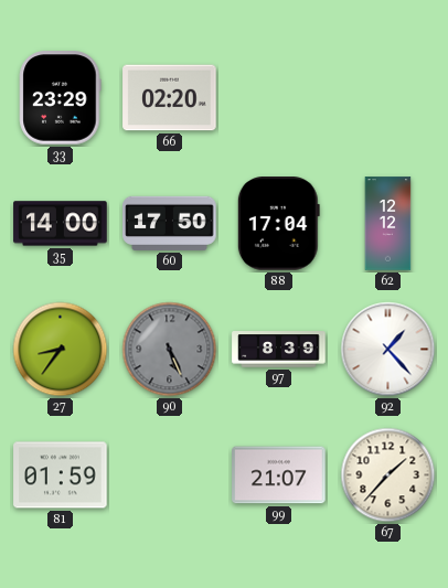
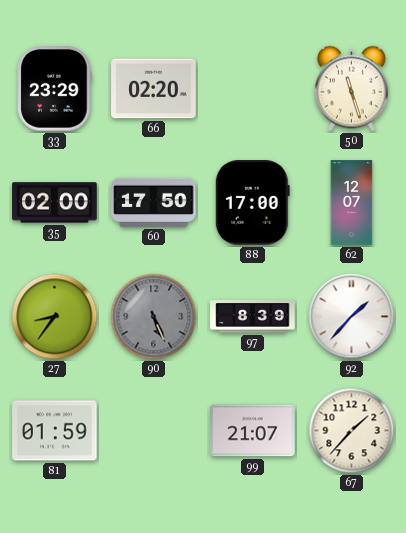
50: none -> 11:27
35: 14:00 -> 02:00
88: 17:04 -> 17:00
62: 12:12 -> 12:07
92: 1:23 -> 1:37
